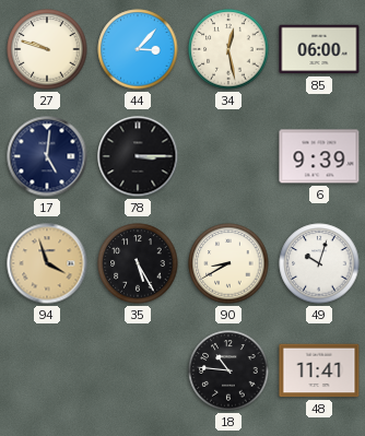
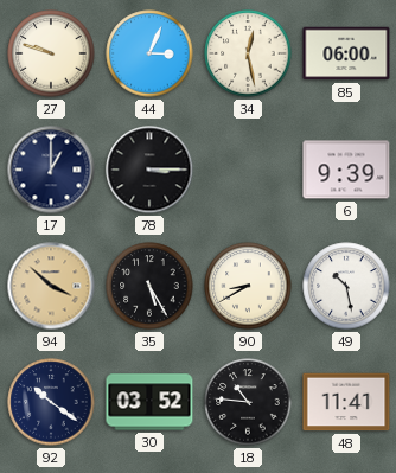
44: 3:07 -> 3:04
17: 5:01 -> 1:00
94: 3:57 -> 3:52
49: 10:03 -> 10:28
92: none -> 10:21
30: none -> 03:52
